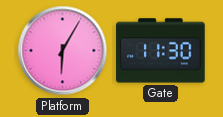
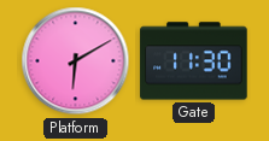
Platform: 6:05 -> 6:10
